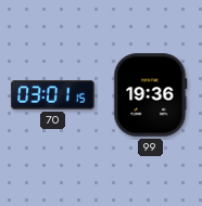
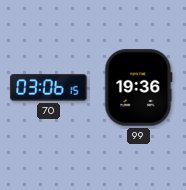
70: 03:01 -> 03:06
